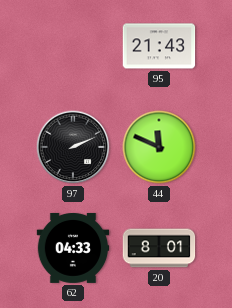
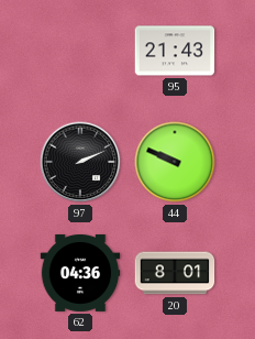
44: 11:49 -> 9:49
62: 04:33 -> 04:36
